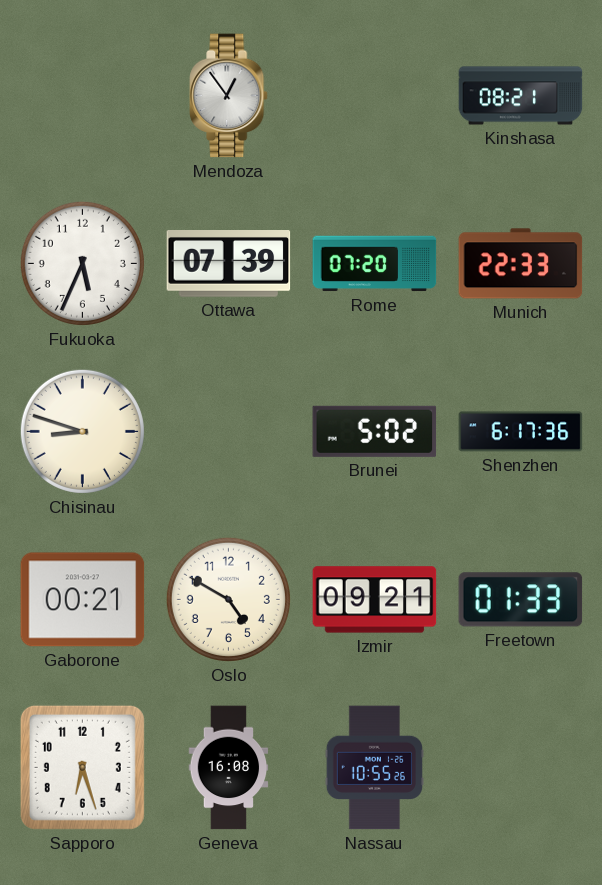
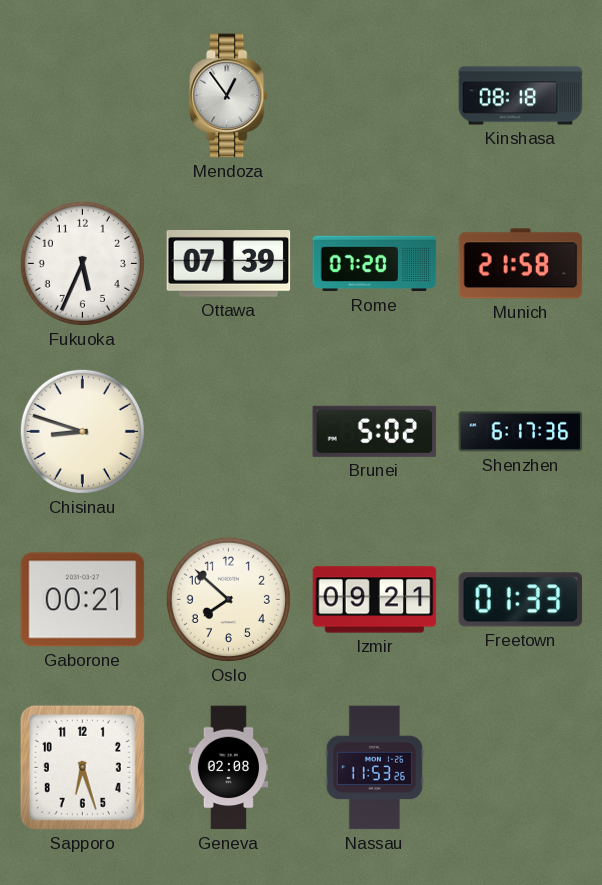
Kinshasa: 08:21 -> 08:18
Munich: 22:33 -> 21:58
Oslo: 4:50 -> 7:52
Geneva: 16:08 -> 02:08
Nassau: 10:55 -> 11:53
